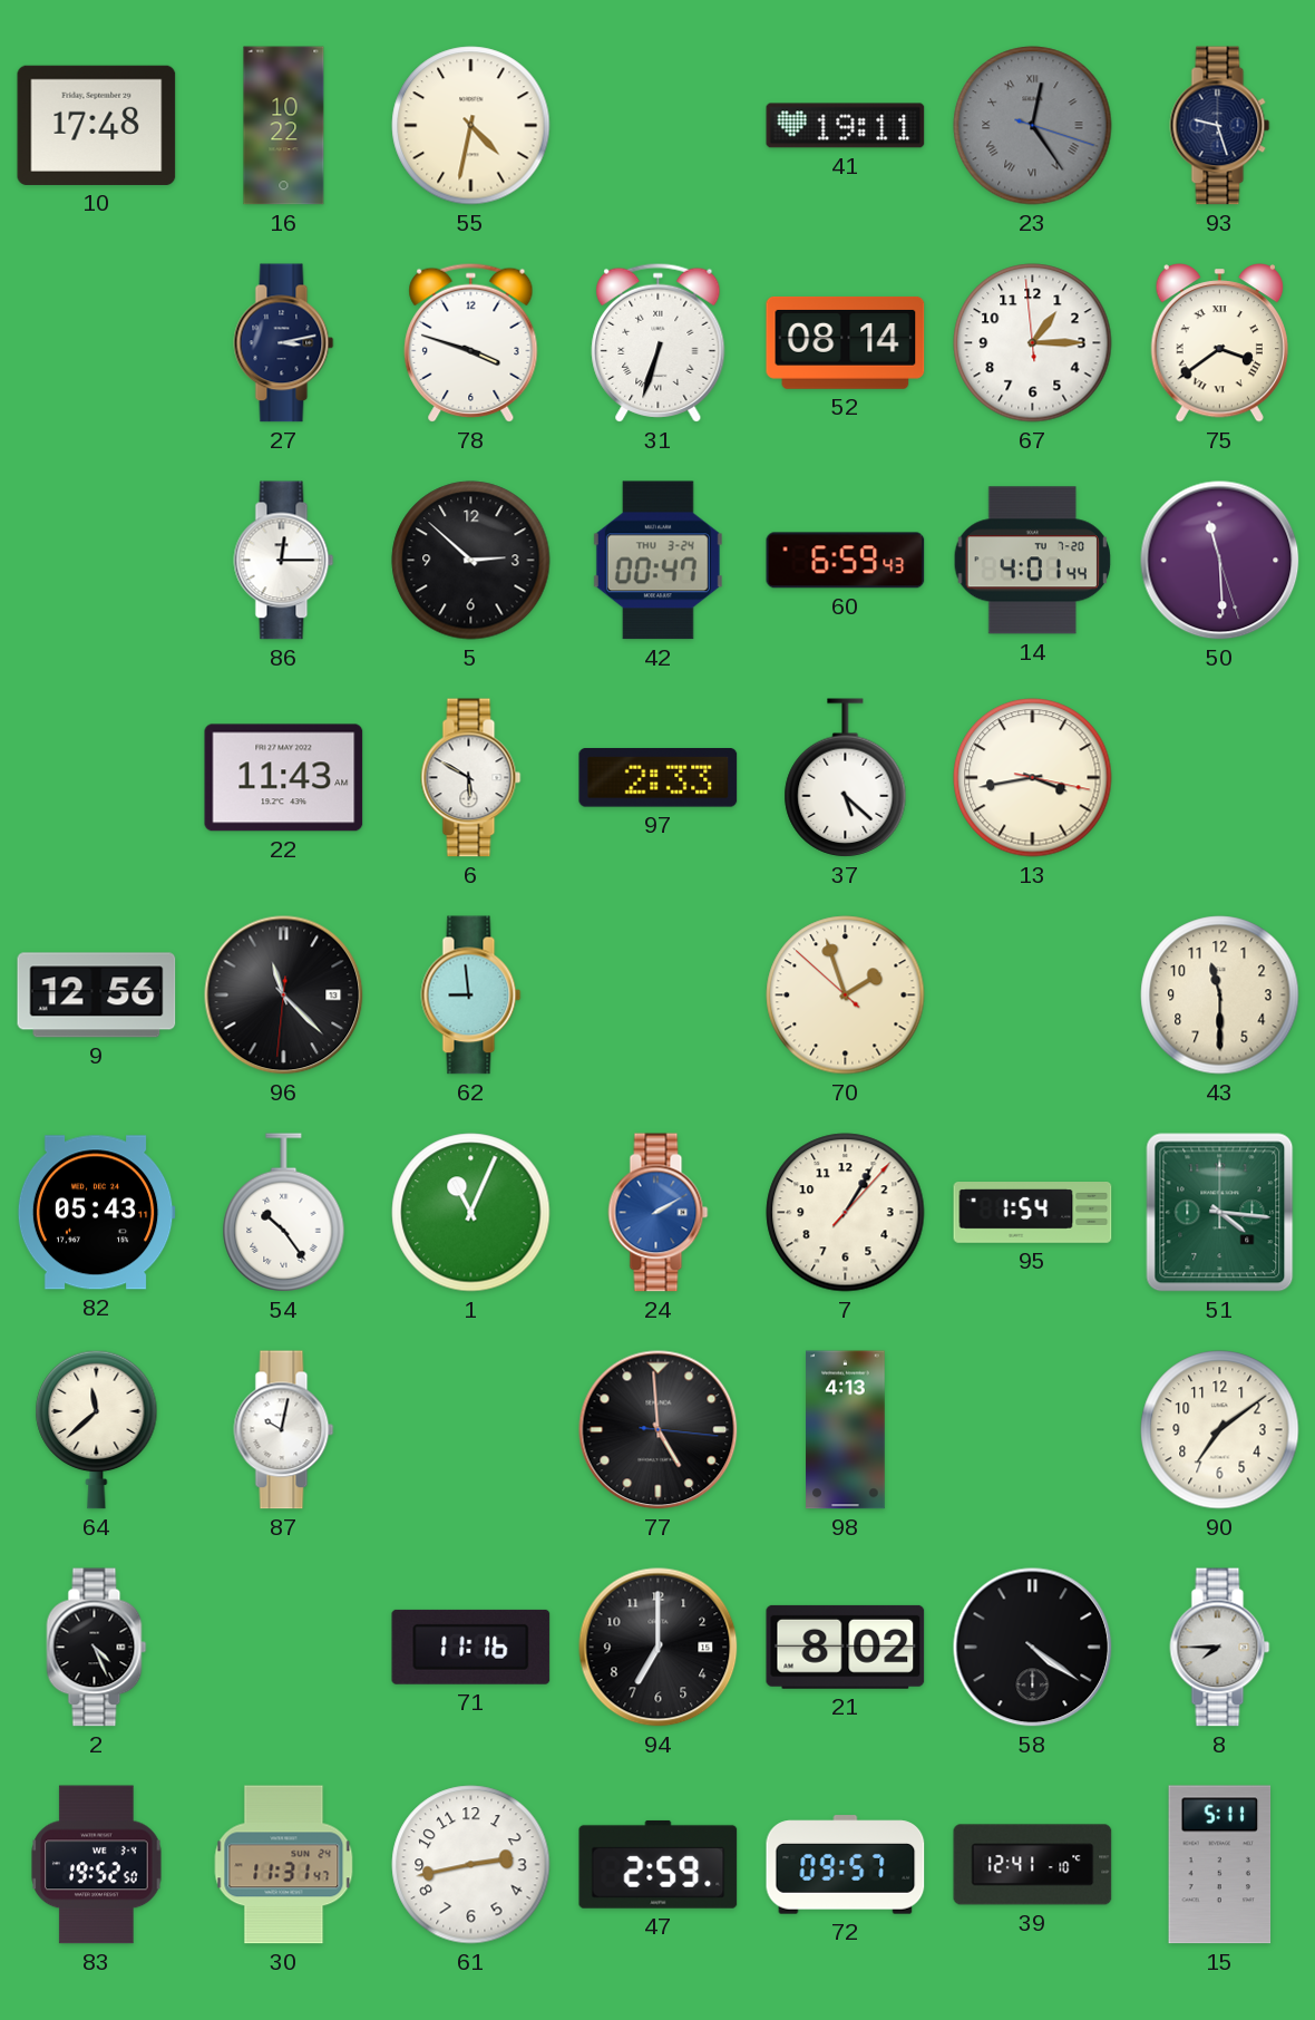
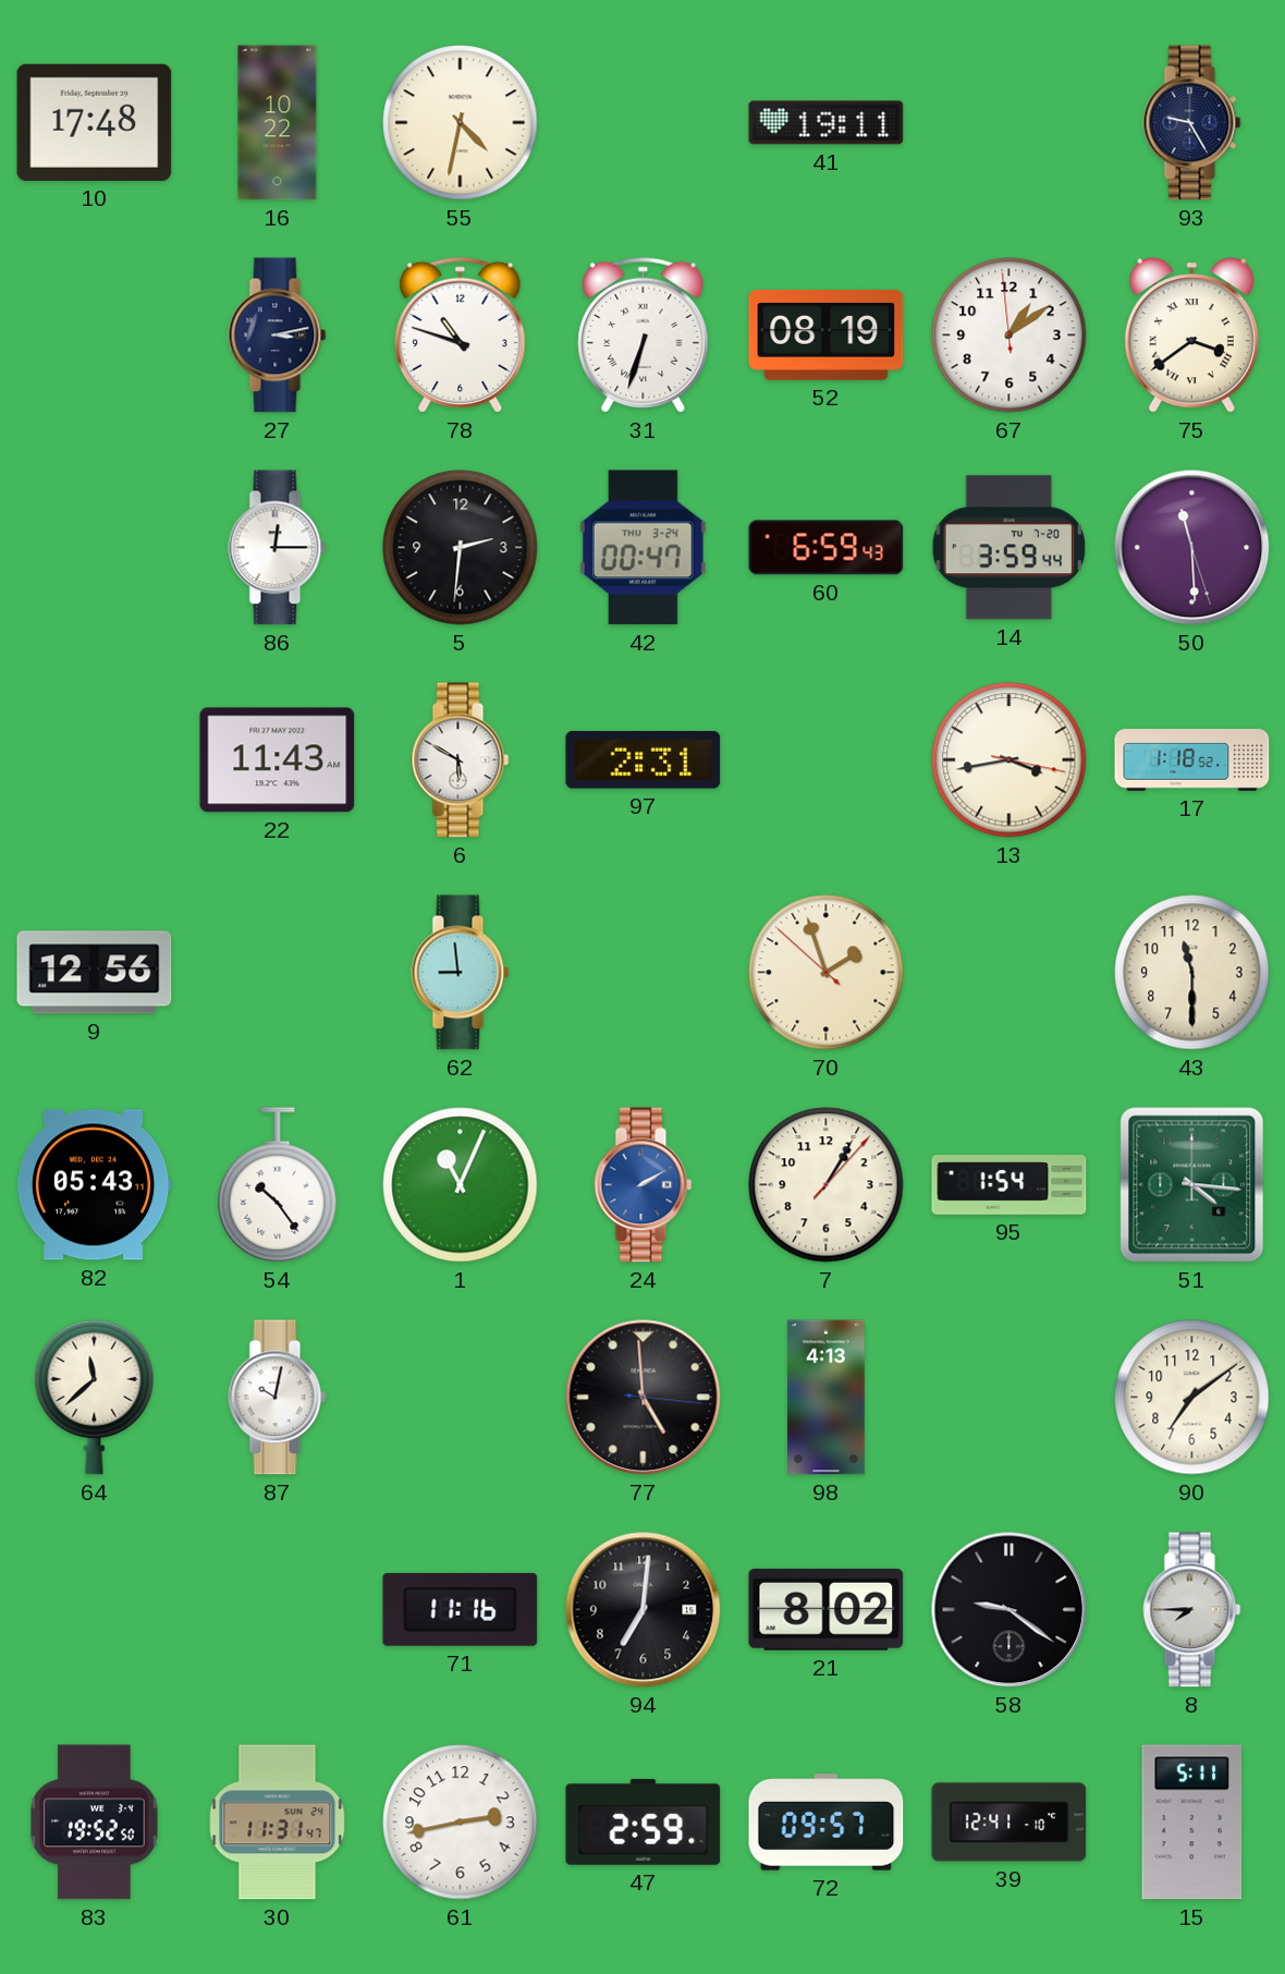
23: 12:24 -> none
93: 9:27 -> 9:25
78: 3:48 -> 10:48
52: 08:14 -> 08:19
67: 1:14 -> 1:08
5: 2:52 -> 2:31
14: 4:01 -> 3:59
97: 2:33 -> 2:31
37: 5:22 -> none
17: none -> 1:18
96: 11:22 -> none
2: 4:26 -> none
94: 7:00 -> 7:01
58: 4:21 -> 9:21
